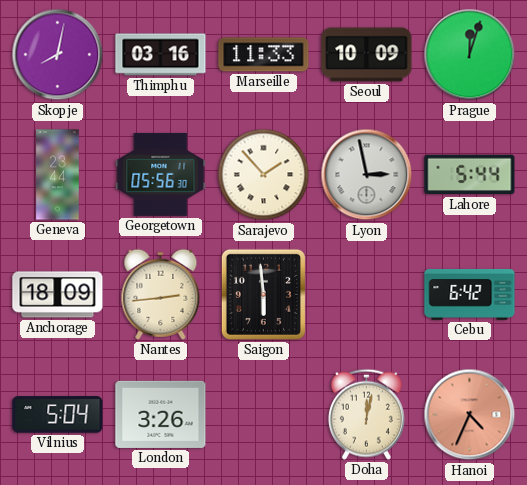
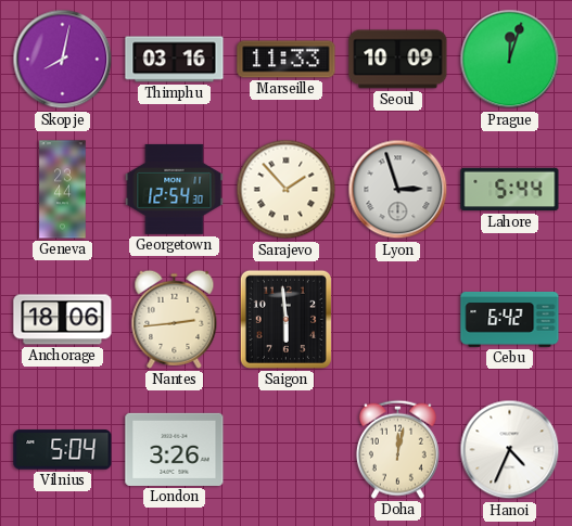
Georgetown: 05:56 -> 12:54
Lyon: 2:58 -> 2:57
Anchorage: 18:09 -> 18:06
Hanoi dial: salmon -> white
